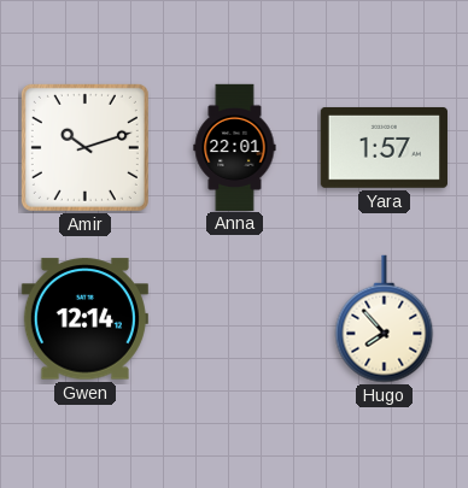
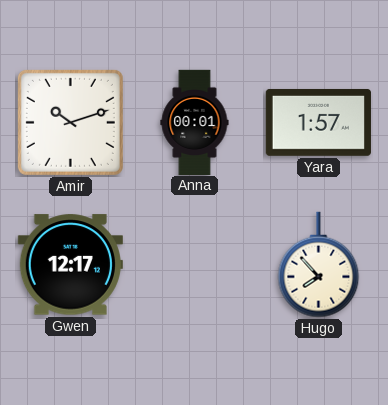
Anna: 22:01 -> 00:01
Gwen: 12:14 -> 12:17
